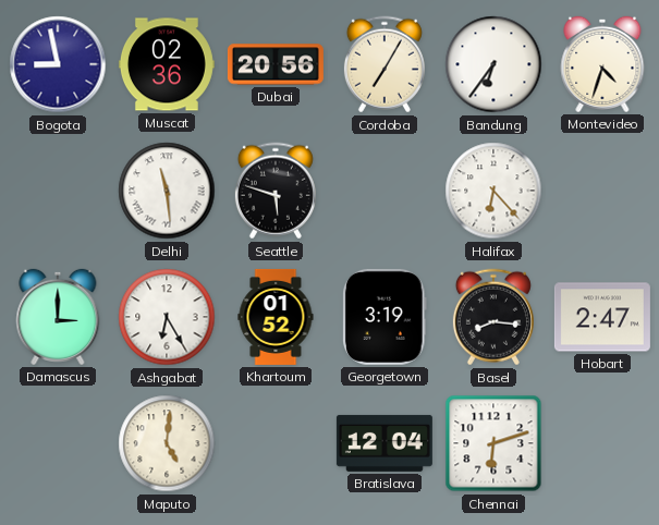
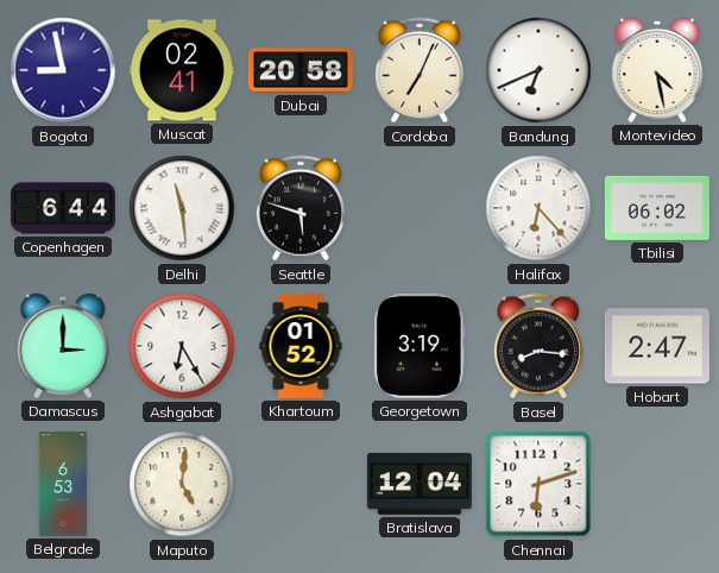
Muscat: 02:36 -> 02:41
Dubai: 20:56 -> 20:58
Cordoba: 7:05 -> 7:04
Bandung: 6:36 -> 6:41
Montevideo: 4:33 -> 4:28
Copenhagen: none -> 6:44
Tbilisi: none -> 06:02
Belgrade: none -> 6:53
